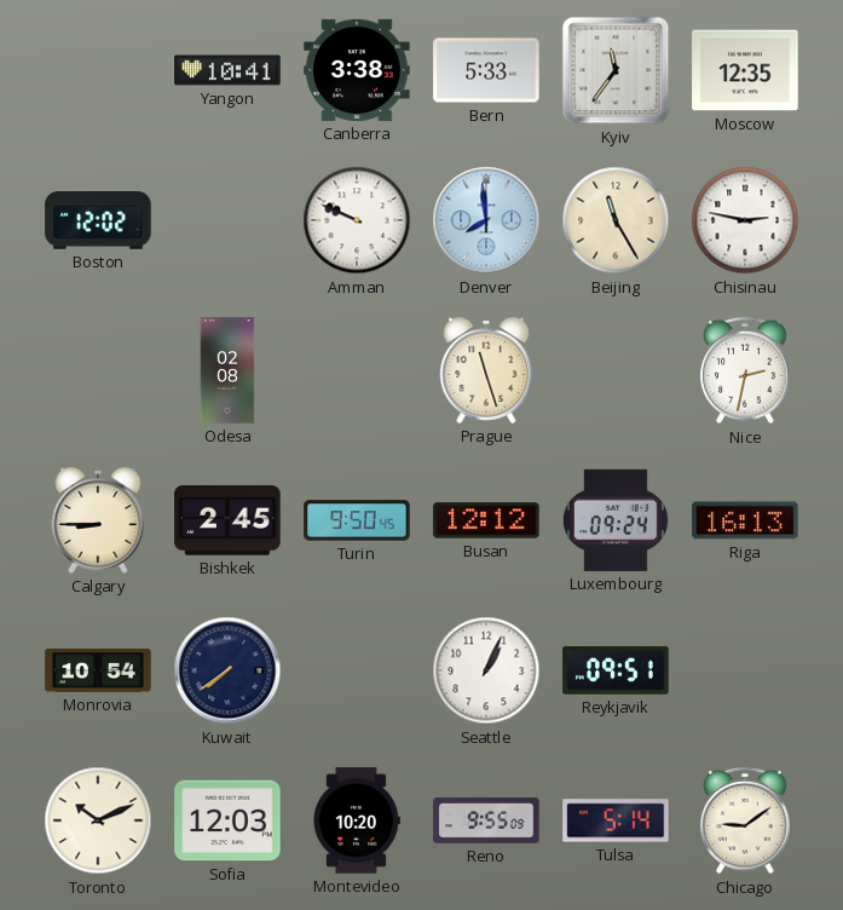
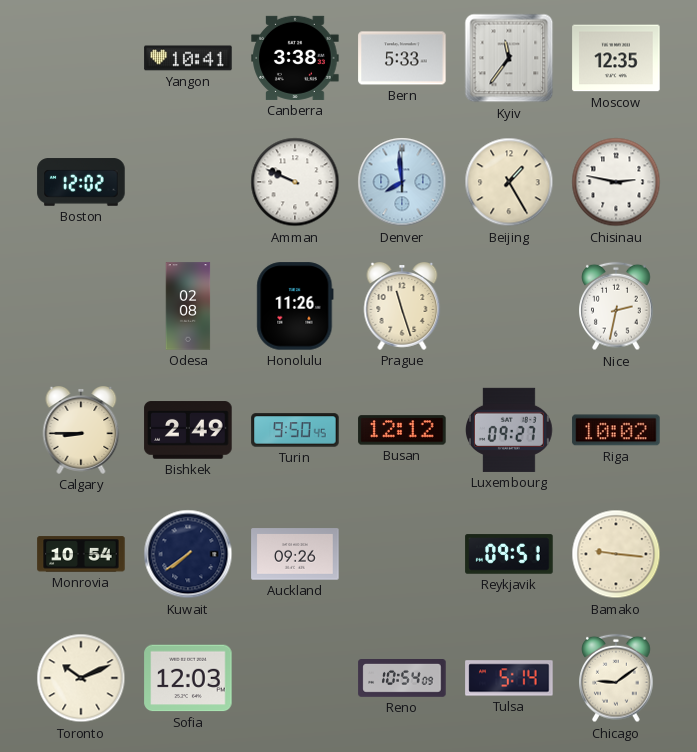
Beijing: 11:25 -> 1:25
Honolulu: none -> 11:26
Bishkek: 2:45 -> 2:49
Luxembourg: 09:24 -> 09:27
Riga: 16:13 -> 10:02
Auckland: none -> 09:26
Seattle: 1:04 -> none
Bamako: none -> 9:16
Montevideo: 10:20 -> none
Reno: 9:55 -> 10:54
